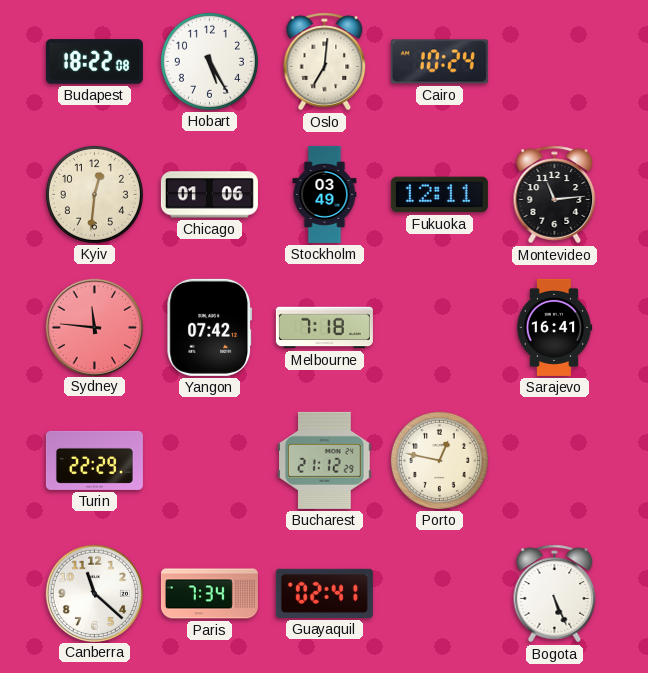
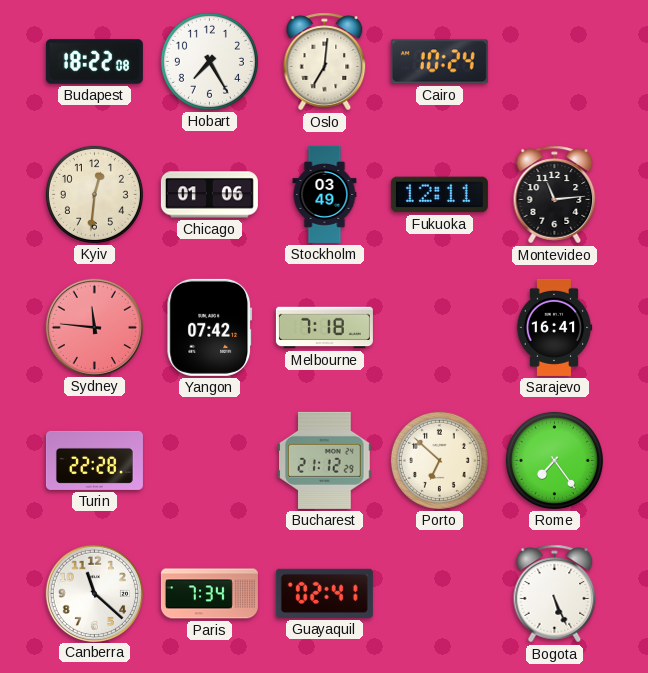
Hobart: 5:25 -> 7:25
Turin: 22:29 -> 22:28
Porto: 12:47 -> 6:52
Rome: none -> 7:24
